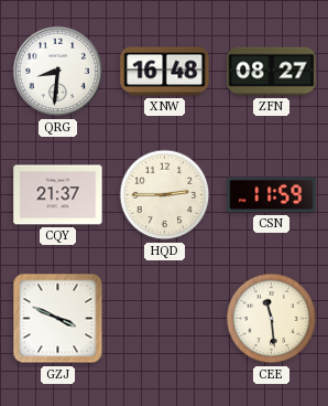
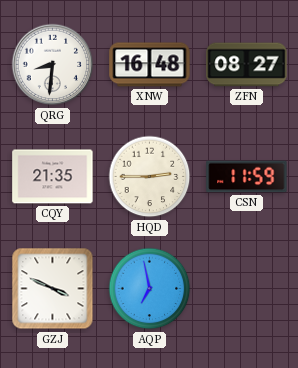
CQY: 21:37 -> 21:35
AQP: none -> 6:58
CEE: 11:29 -> none
